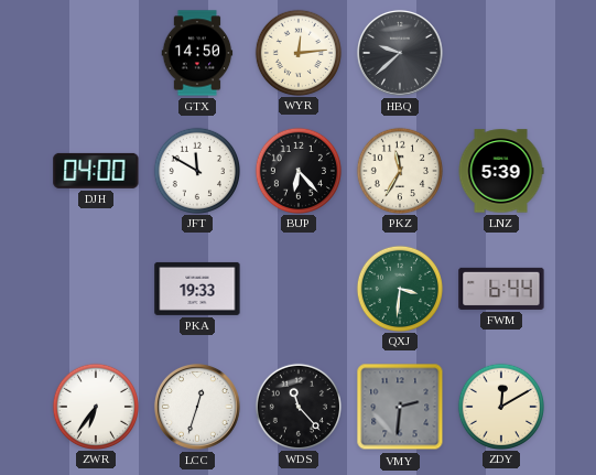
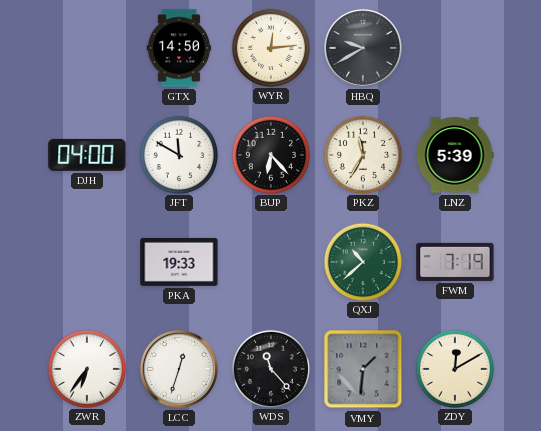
HBQ: 9:38 -> 9:40
QXJ: 3:31 -> 10:38
FWM: 6:44 -> 7:19
VMY: 2:31 -> 1:31
